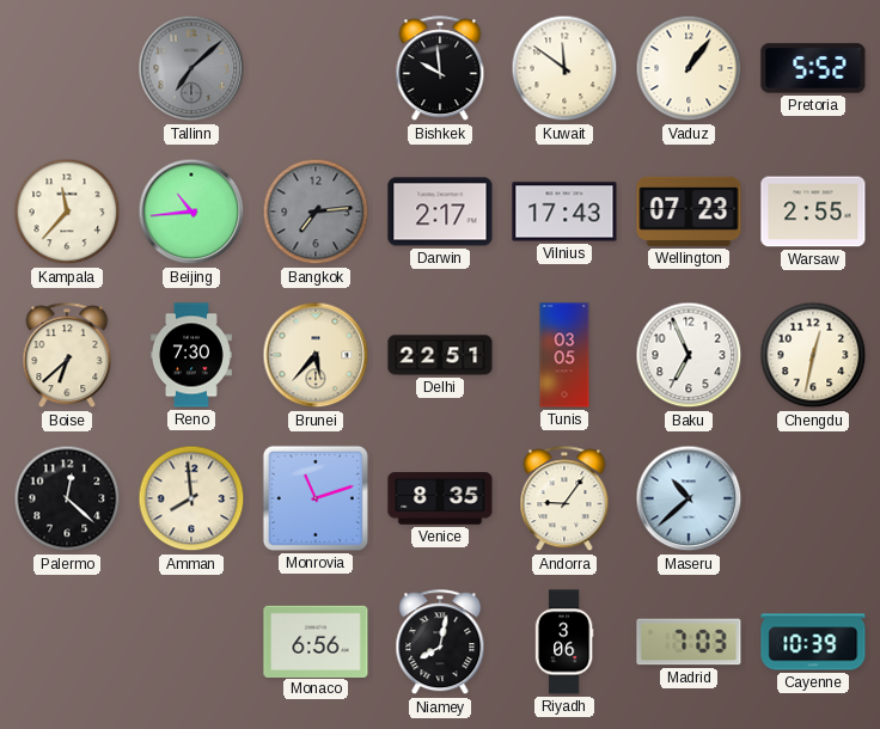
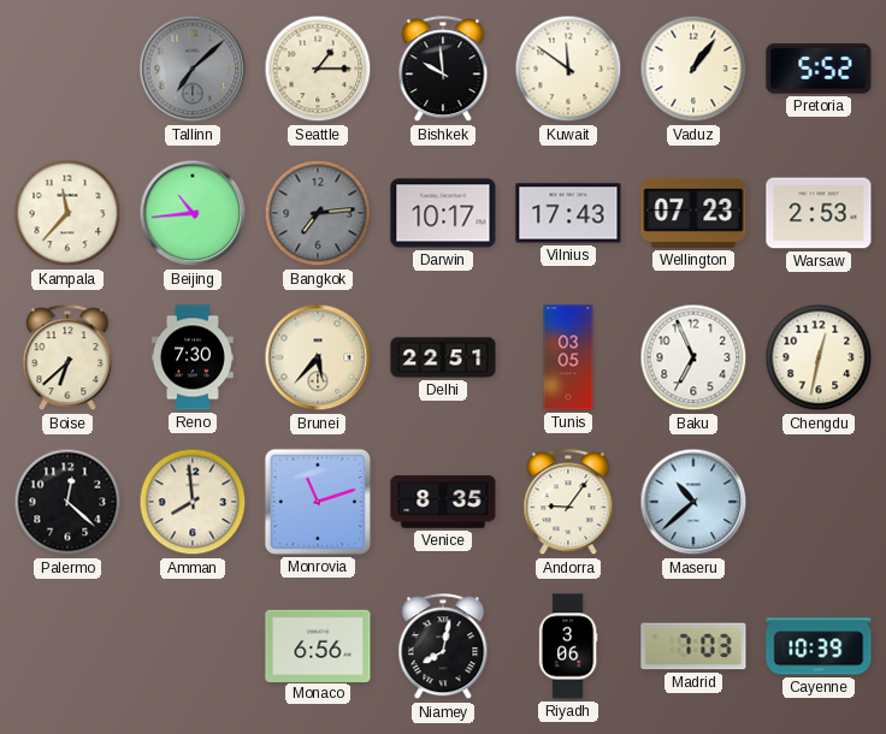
Seattle: none -> 1:15
Darwin: 2:17 -> 10:17
Warsaw: 2:55 -> 2:53
